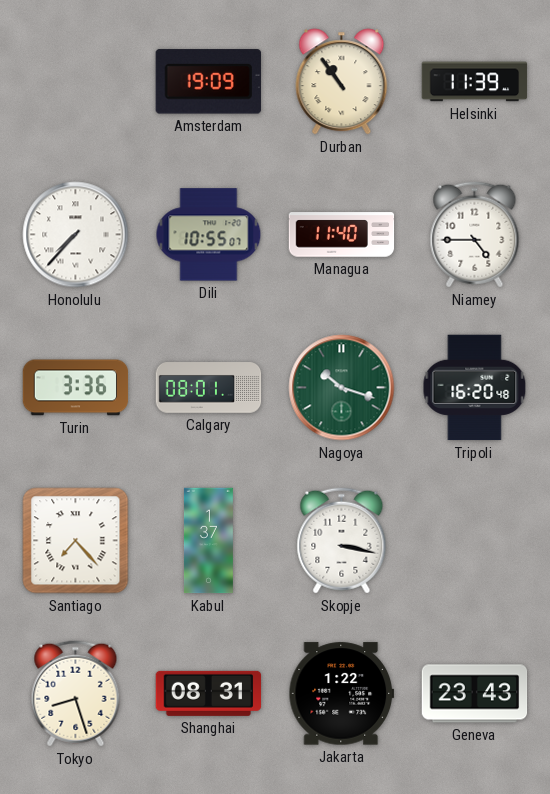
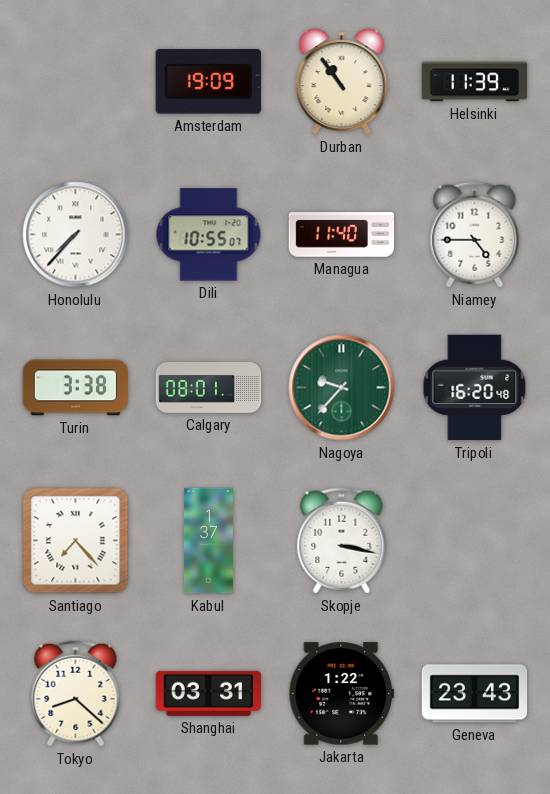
Turin: 3:36 -> 3:38
Nagoya: 10:18 -> 9:37
Tokyo: 8:27 -> 8:22
Shanghai: 08:31 -> 03:31
